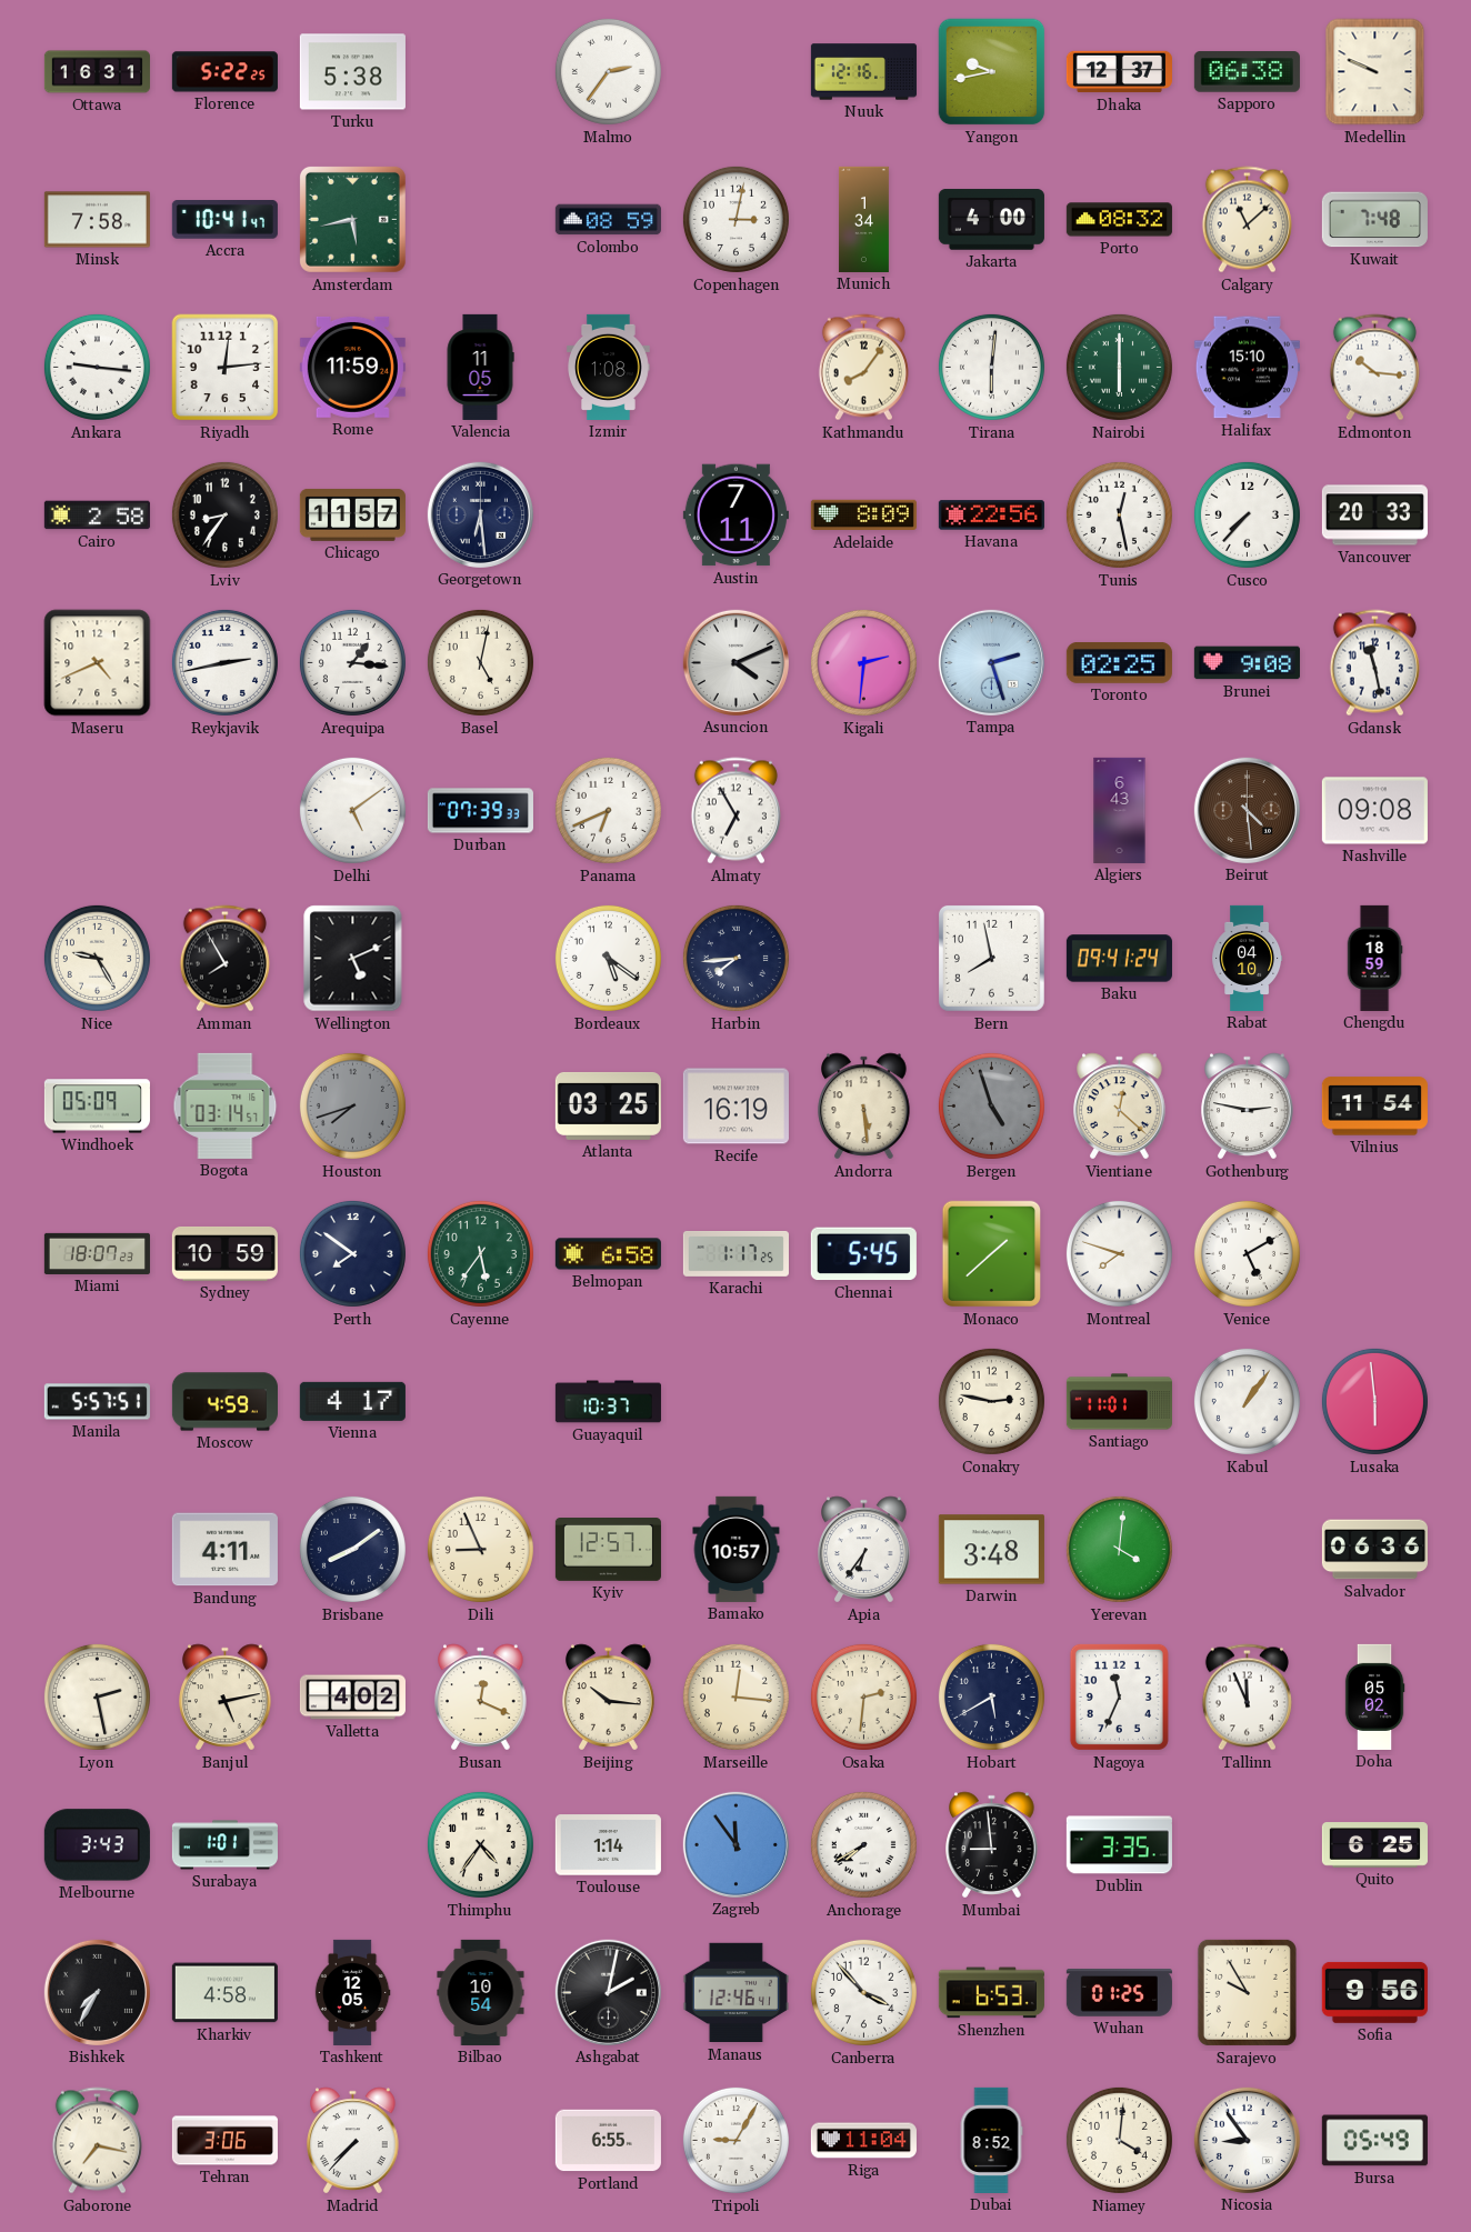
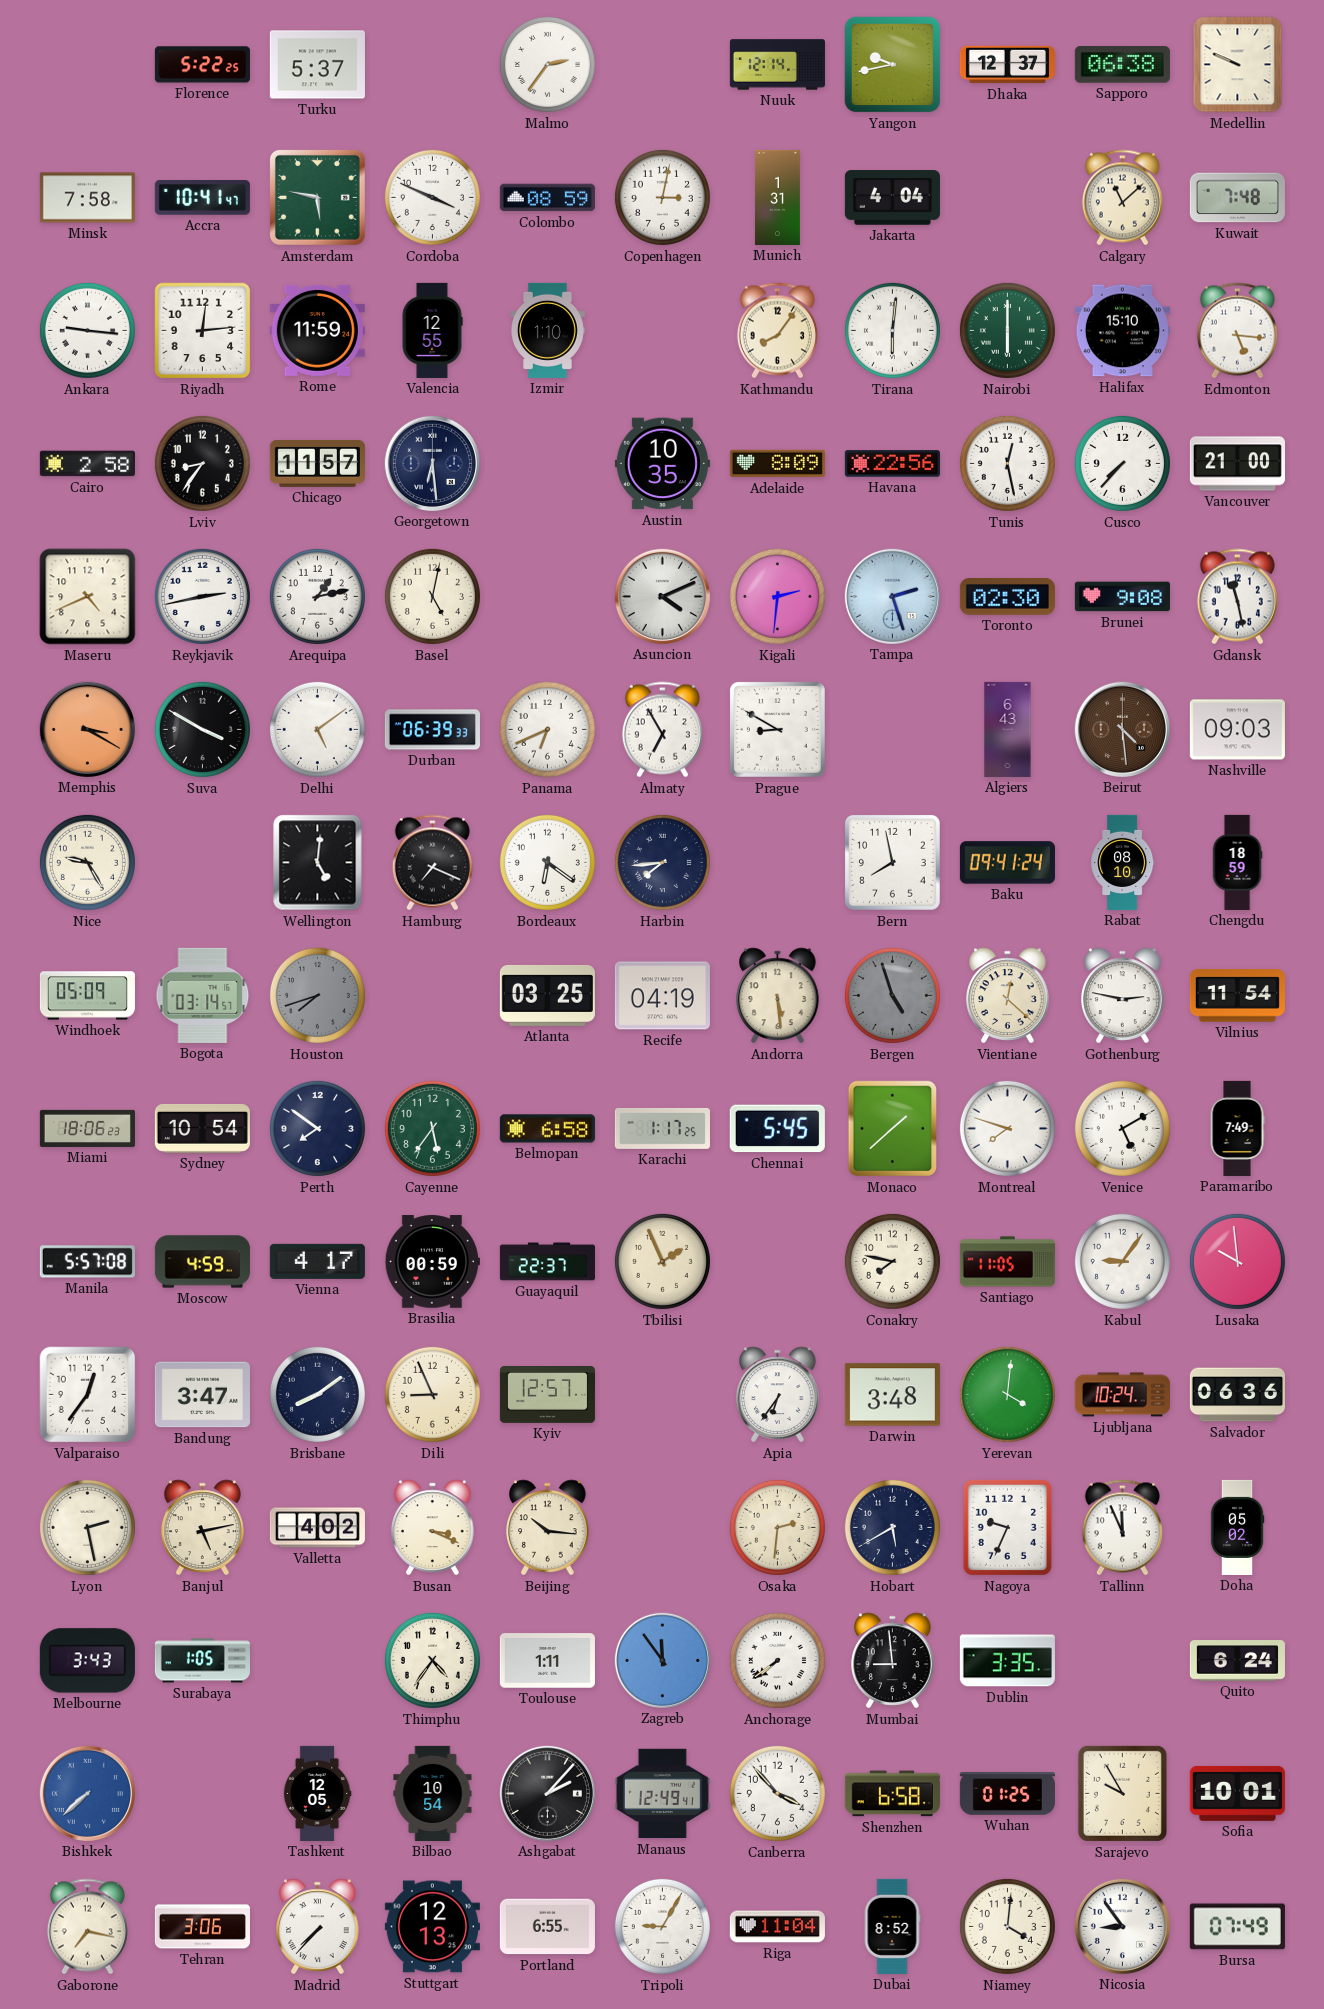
Ottawa: 16:31 -> none
Turku: 5:38 -> 5:37
Nuuk: 12:16 -> 12:14
Amsterdam: 5:43 -> 5:47
Cordoba: none -> 3:49
Munich: 1:34 -> 1:31
Jakarta: 4:00 -> 4:04
Porto: 08:32 -> none
Valencia: 11:05 -> 12:55
Izmir: 1:08 -> 1:10
Edmonton: 10:16 -> 5:16
Austin: 7:11 -> 10:35
Vancouver: 20:33 -> 21:00
Arequipa: 1:16 -> 1:13
Toronto: 02:25 -> 02:30
Memphis: none -> 3:20
Suva: none -> 3:50
Durban: 07:39 -> 06:39
Prague: none -> 8:50
Nashville: 09:08 -> 09:03
Amman: 7:55 -> none
Wellington: 5:11 -> 5:01
Hamburg: none -> 7:19
Bordeaux: 5:21 -> 6:21
Rabat: 04:10 -> 08:10
Recife: 16:19 -> 04:19
Miami: 18:07 -> 18:06
Sydney: 10:59 -> 10:54
Paramaribo: none -> 7:49
Manila: 5:57:51 -> 5:57:08
Brasilia: none -> 00:59
Guayaquil: 10:37 -> 22:37
Tbilisi: none -> 1:56
Conakry: 2:47 -> 7:47
Santiago: 11:01 -> 11:05
Kabul: 1:06 -> 9:06
Lusaka: 5:59 -> 9:59
Valparaiso: none -> 12:36
Bandung: 4:11 -> 3:47
Bamako: 10:57 -> none
Ljubljana: none -> 10:24
Busan: 12:19 -> 3:19
Marseille: 12:16 -> none
Nagoya: 11:34 -> 9:34
Surabaya: 1:01 -> 1:05
Toulouse: 1:14 -> 1:11
Anchorage: 7:40 -> 7:39
Quito: 6:25 -> 6:24
Bishkek: 7:35 -> 7:38
Bishkek dial: black -> blue
Kharkiv: 4:58 -> none
Ashgabat: 2:02 -> 2:07
Manaus: 12:46 -> 12:49
Shenzhen: 6:53 -> 6:58
Sofia: 9:56 -> 10:01
Stuttgart: none -> 12:13
Bursa: 05:49 -> 07:49
